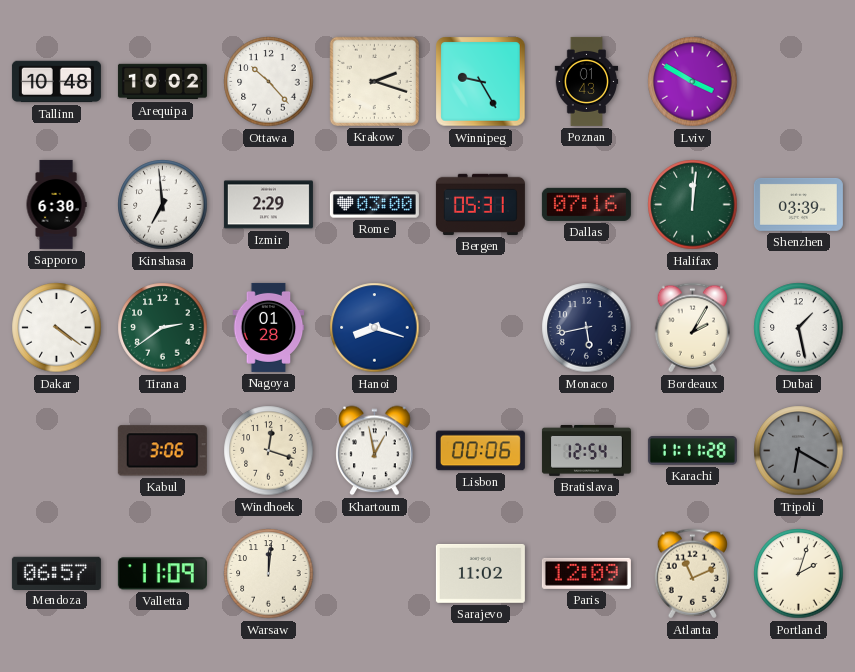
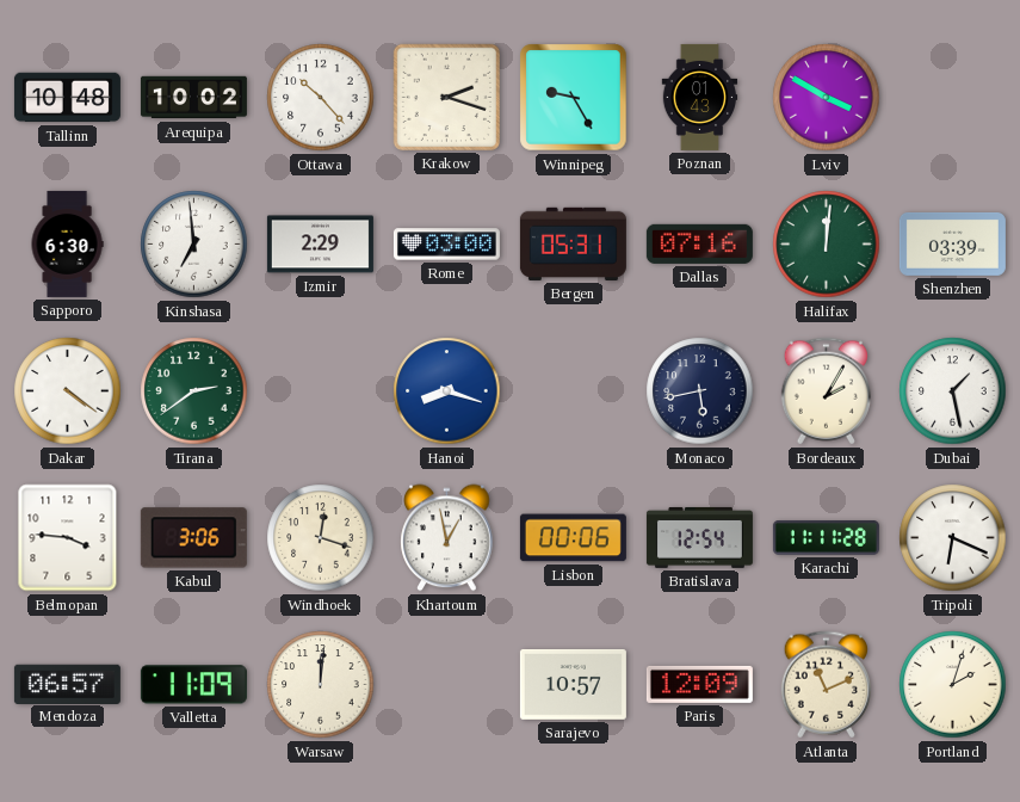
Nagoya: 01:28 -> none
Belmopan: none -> 3:46
Tripoli: 6:20 -> 6:19
Tripoli dial: grey -> white
Sarajevo: 11:02 -> 10:57
